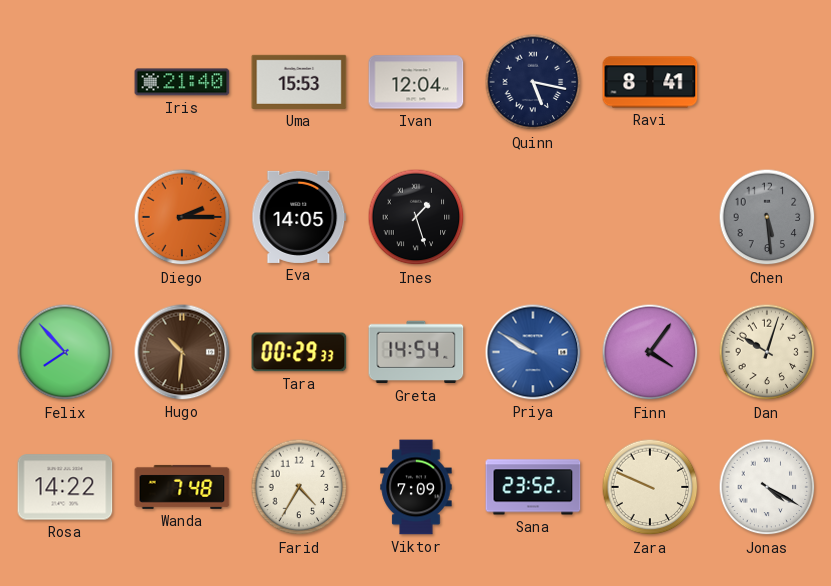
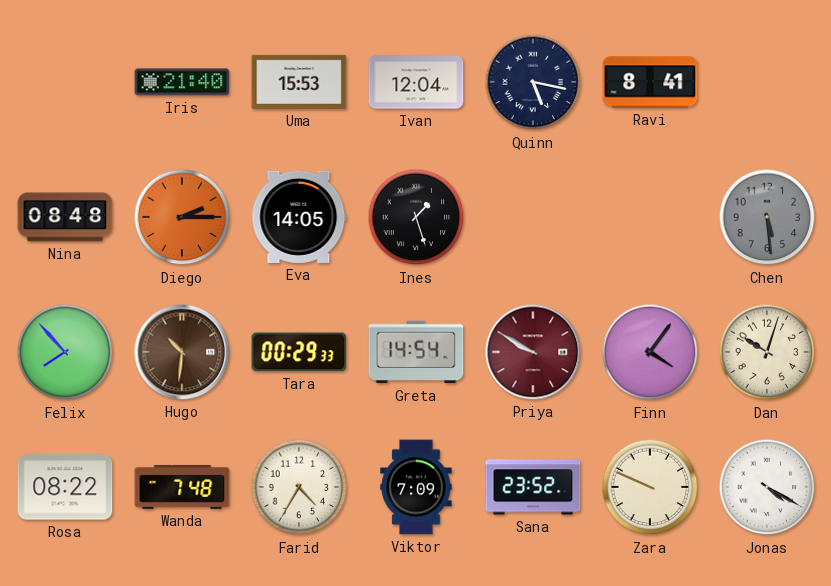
Nina: none -> 08:48
Priya dial: blue -> burgundy
Rosa: 14:22 -> 08:22
